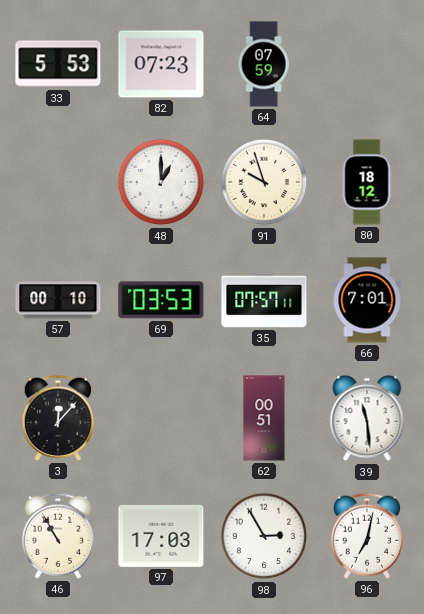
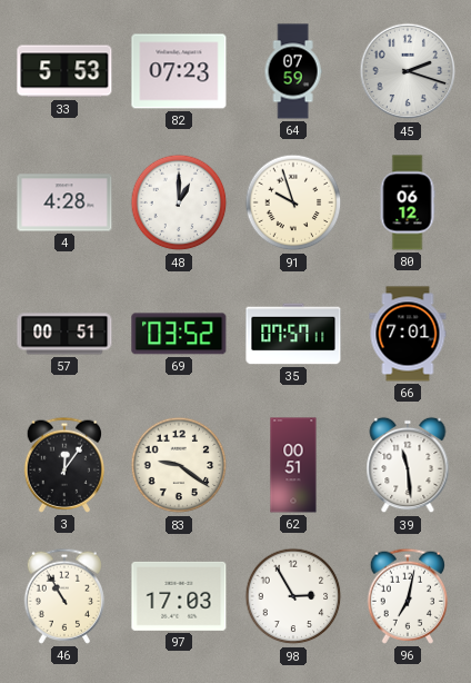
45: none -> 2:18
4: none -> 4:28
80: 18:12 -> 06:12
57: 00:10 -> 00:51
69: 03:53 -> 03:52
3: 12:07 -> 12:06
83: none -> 9:21
